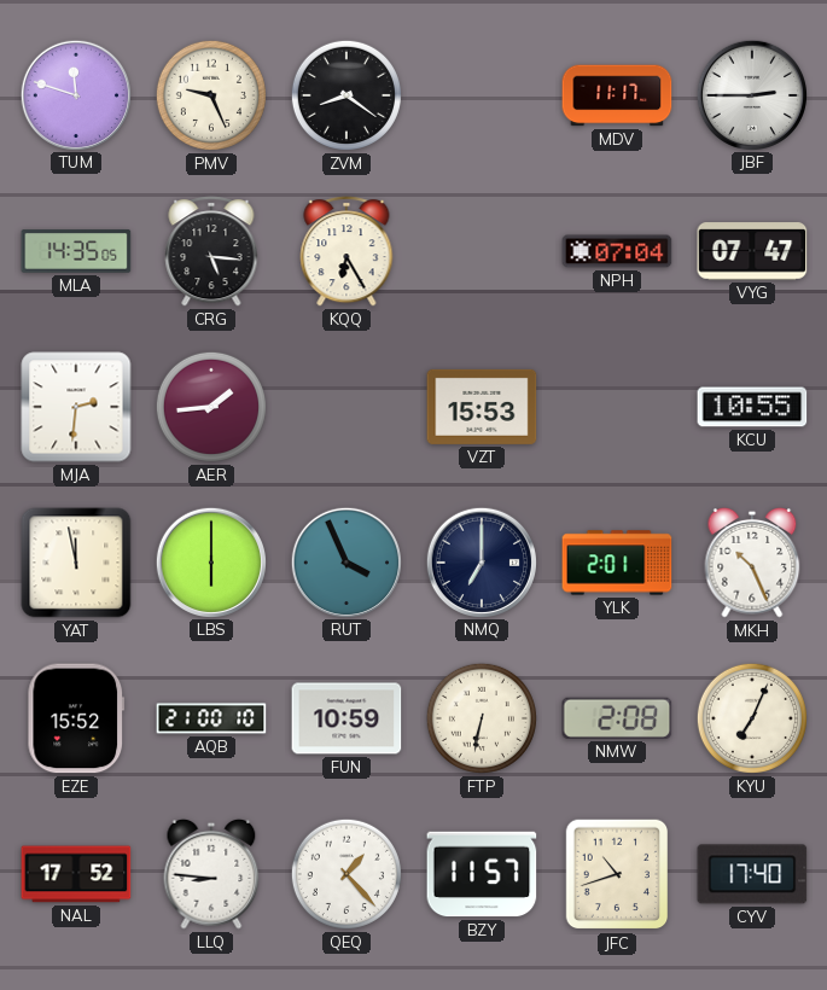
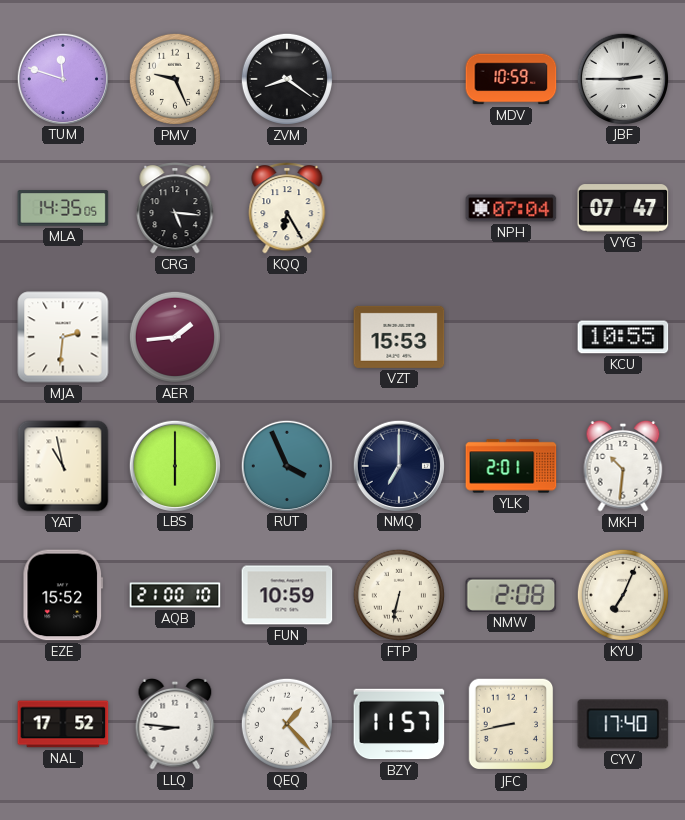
MDV: 11:17 -> 10:59
YAT: 11:58 -> 10:58
MKH: 10:26 -> 10:31
JFC: 10:42 -> 8:43
